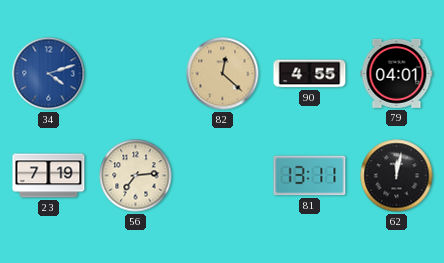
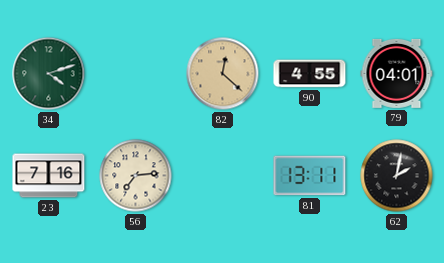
34 dial: blue -> green
23: 7:19 -> 7:16
62: 12:02 -> 2:02
